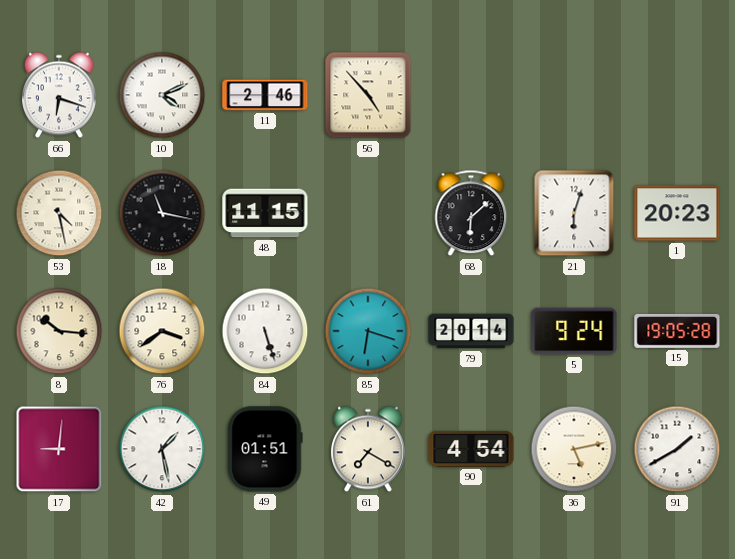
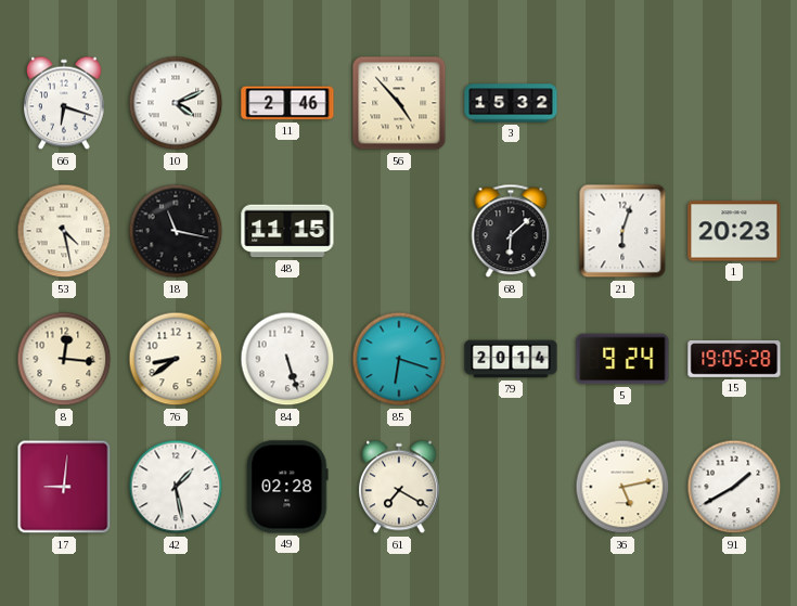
3: none -> 15:32
8: 10:16 -> 12:16
76: 3:39 -> 8:39
49: 01:51 -> 02:28
90: 4:54 -> none
